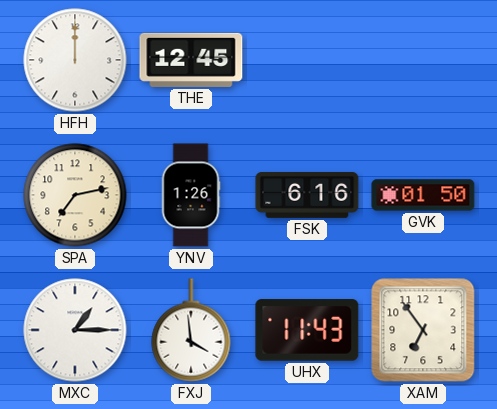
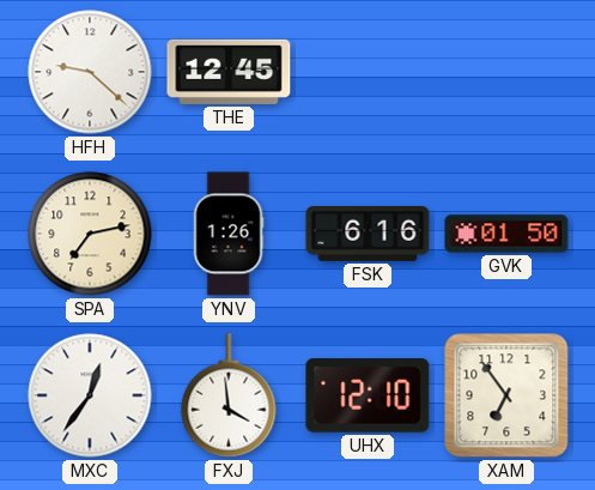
HFH: 12:00 -> 9:22
MXC: 1:15 -> 12:36
UHX: 11:43 -> 12:10
